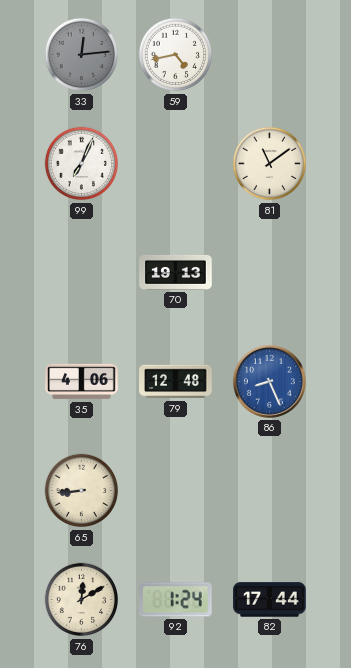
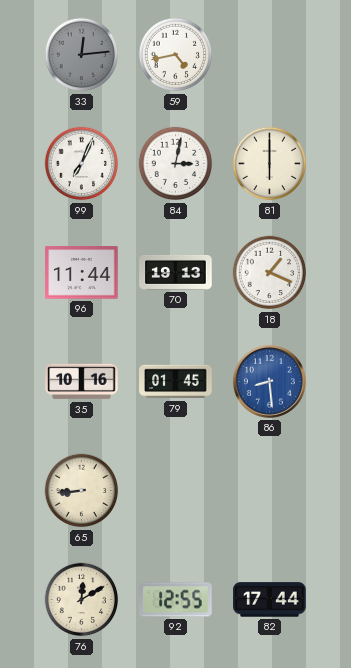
84: none -> 3:02
81: 11:09 -> 6:00
96: none -> 11:44
18: none -> 1:19
35: 4:06 -> 10:16
79: 12:48 -> 01:45
86: 8:26 -> 8:29
92: 1:24 -> 12:55
